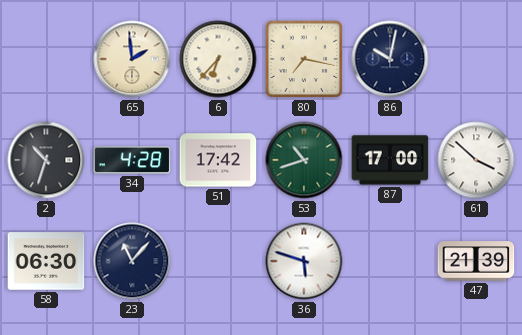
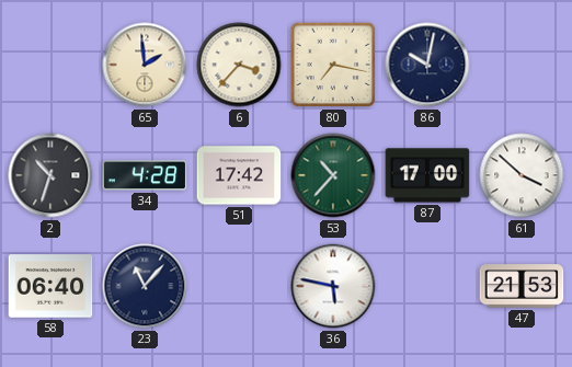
6: 6:37 -> 3:37
53: 10:42 -> 10:37
58: 06:30 -> 06:40
36: 5:48 -> 5:47
47: 21:39 -> 21:53
